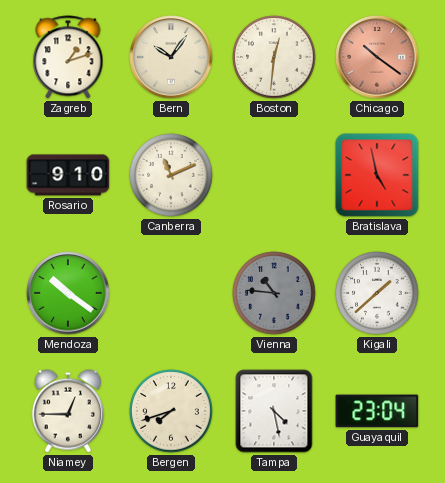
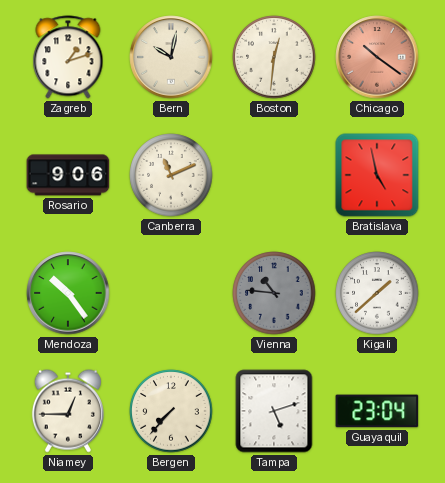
Bern: 10:06 -> 10:02
Rosario: 9:10 -> 9:06
Mendoza: 10:21 -> 10:24
Bergen: 7:42 -> 7:37
Tampa: 4:28 -> 5:12
